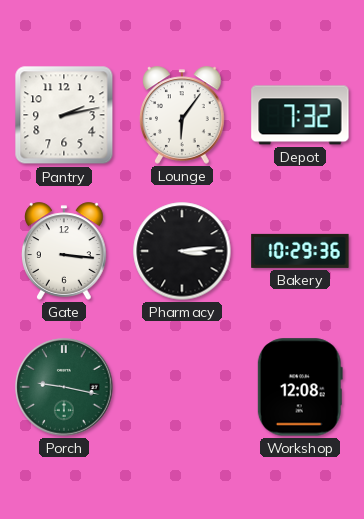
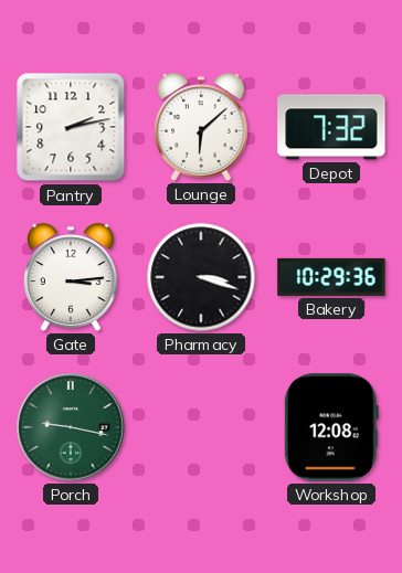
Lounge: 6:06 -> 6:08
Gate: 3:16 -> 3:14
Pharmacy: 3:14 -> 3:18
